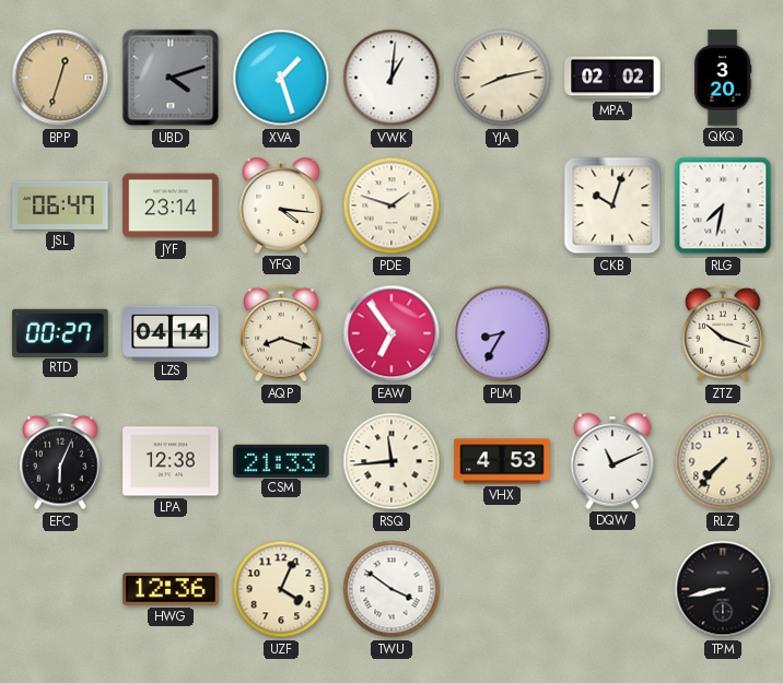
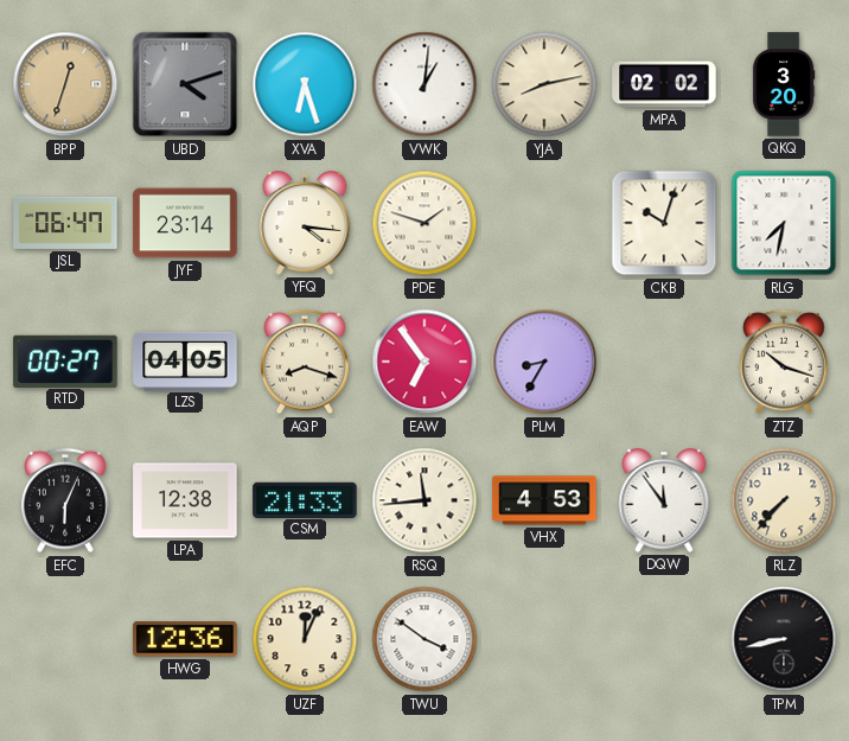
XVA: 1:27 -> 6:27
LZS: 04:14 -> 04:05
DQW: 11:11 -> 11:54
UZF: 4:04 -> 12:04
